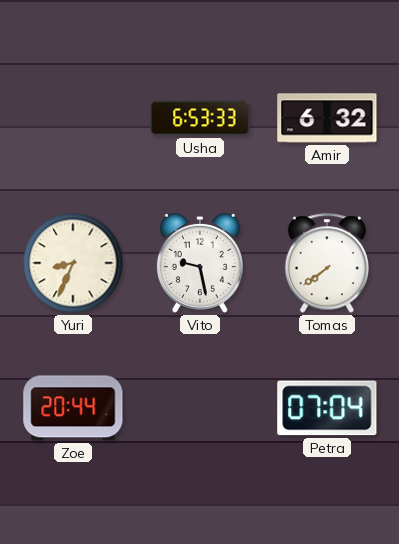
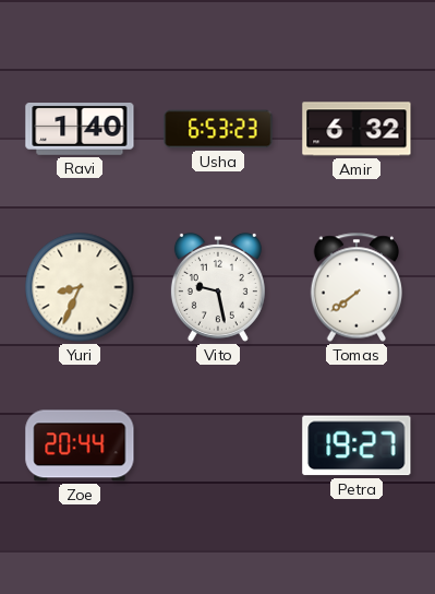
Ravi: none -> 1:40
Usha: 6:53:33 -> 6:53:23
Petra: 07:04 -> 19:27
